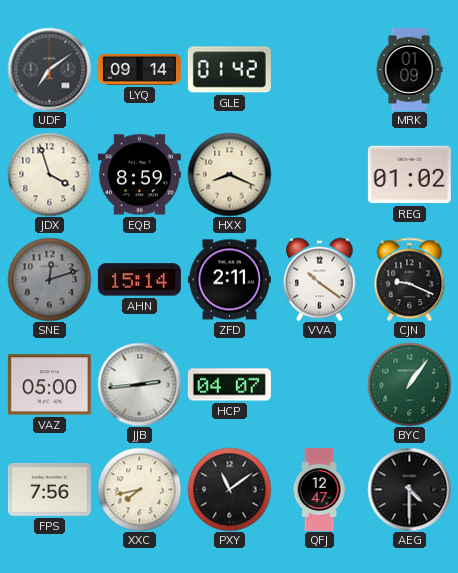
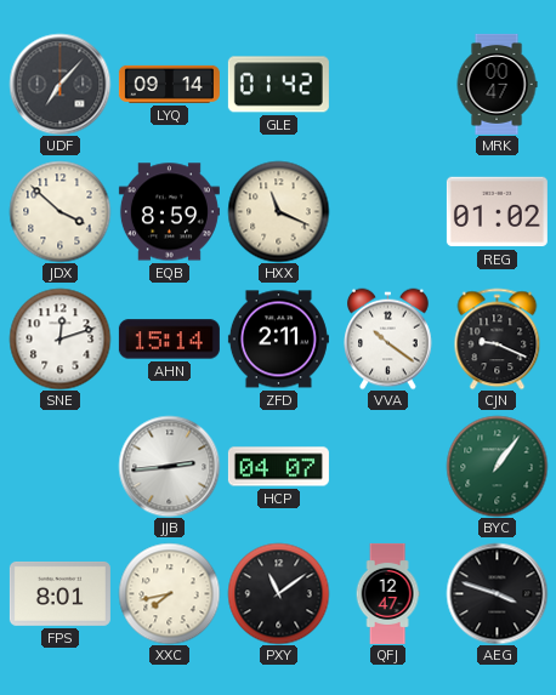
UDF: 7:09 -> 7:07
MRK: 01:09 -> 00:47
JDX: 3:57 -> 3:52
HXX: 8:19 -> 11:19
SNE dial: grey -> white
VAZ: 05:00 -> none
FPS: 7:56 -> 8:01
AEG: 4:30 -> 3:48
